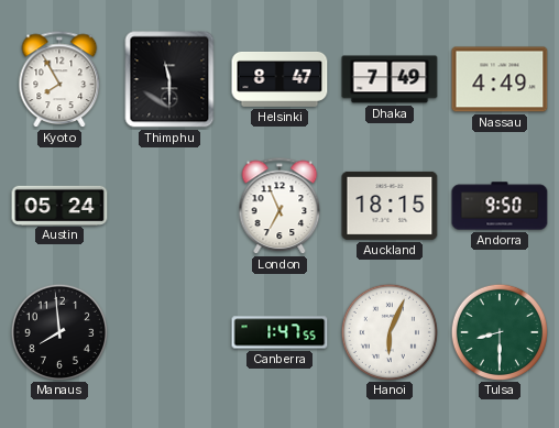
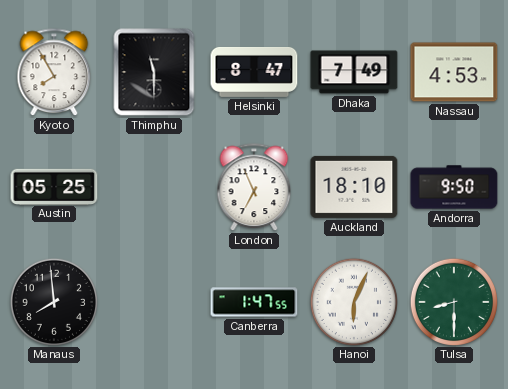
Nassau: 4:49 -> 4:53
Austin: 05:24 -> 05:25
Auckland: 18:15 -> 18:10
